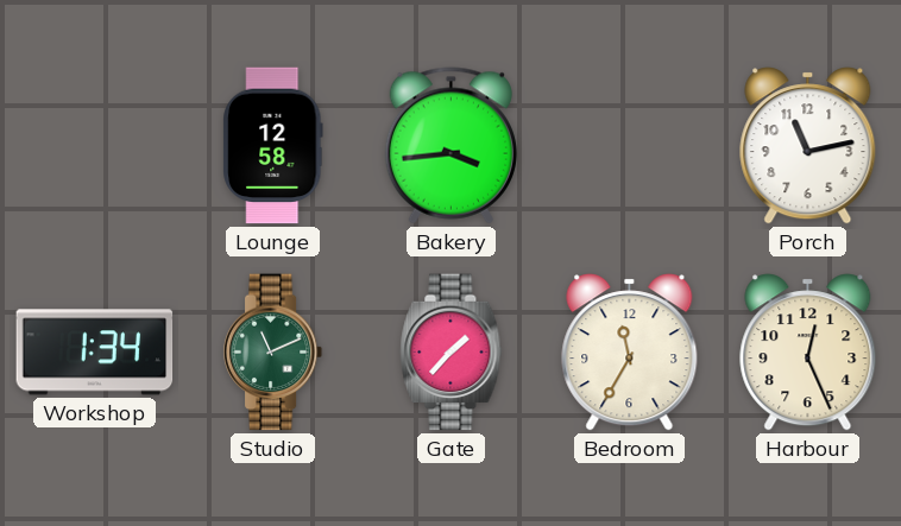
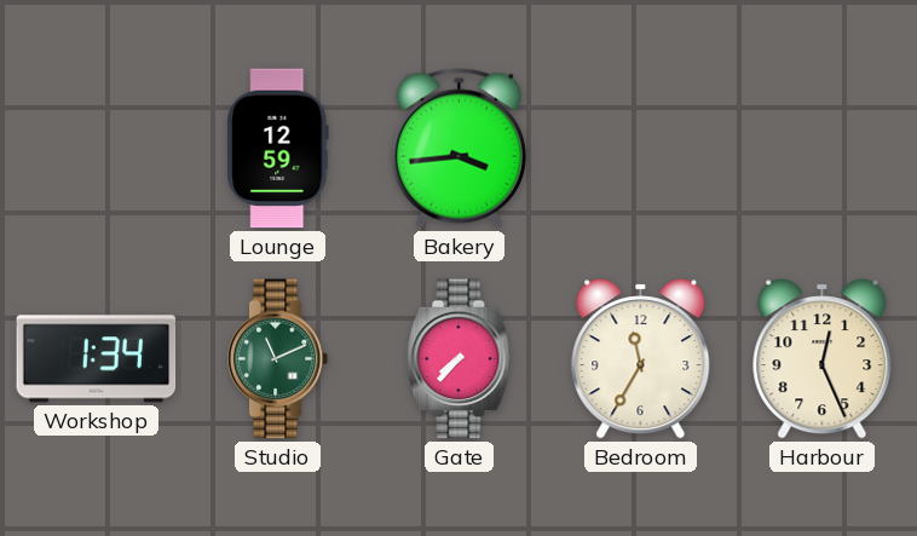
Lounge: 12:58 -> 12:59
Porch: 11:13 -> none
Gate: 1:37 -> 7:37
